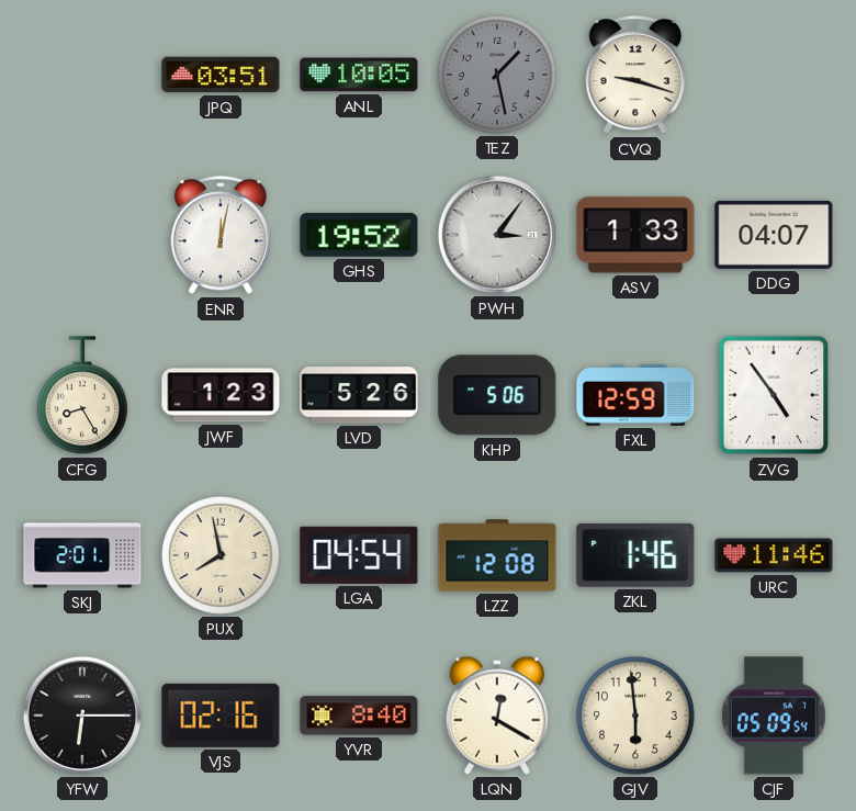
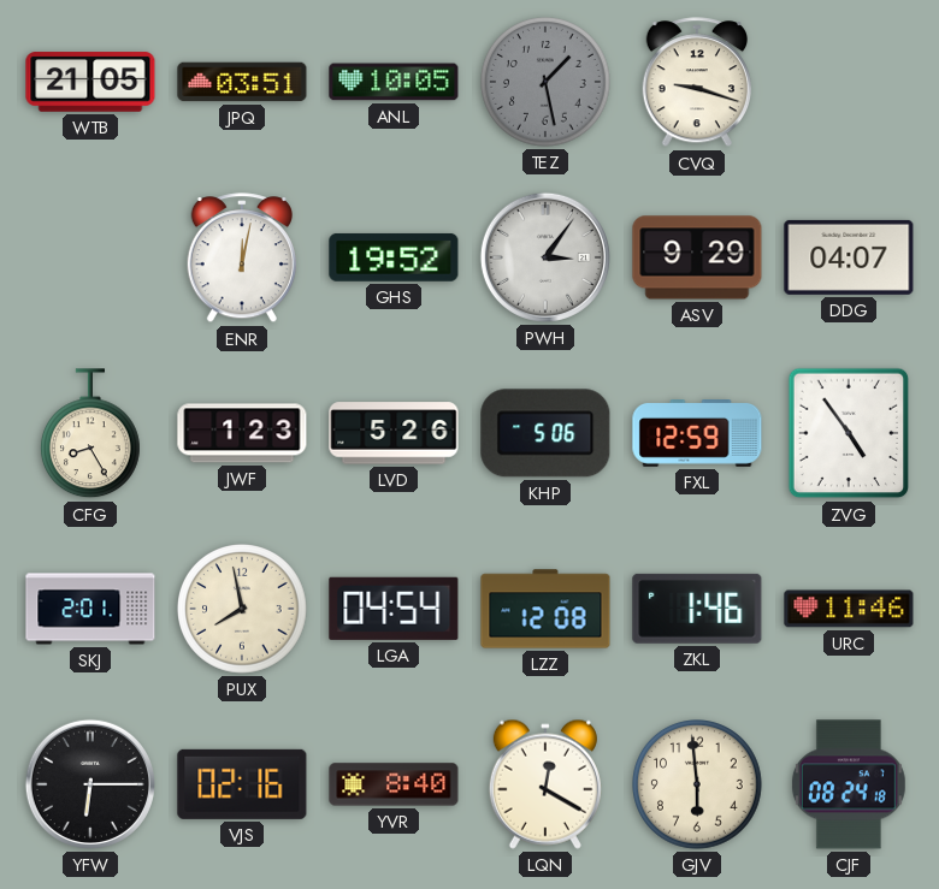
WTB: none -> 21:05
ASV: 1:33 -> 9:29
CJF: 05:09 -> 08:24
